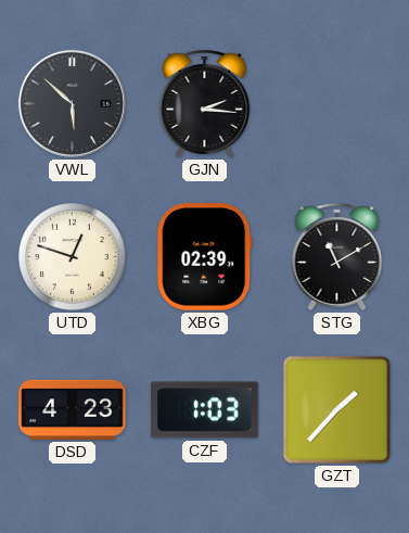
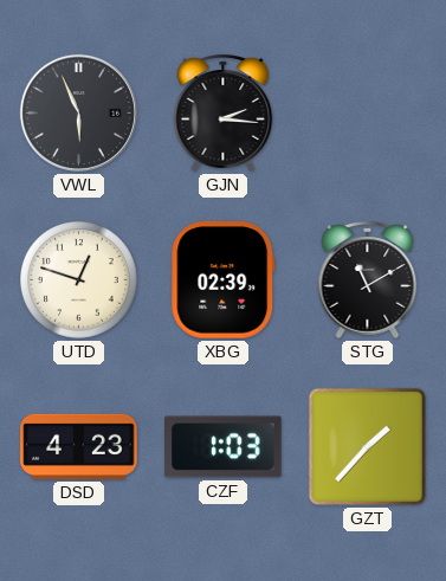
VWL: 5:52 -> 5:56
